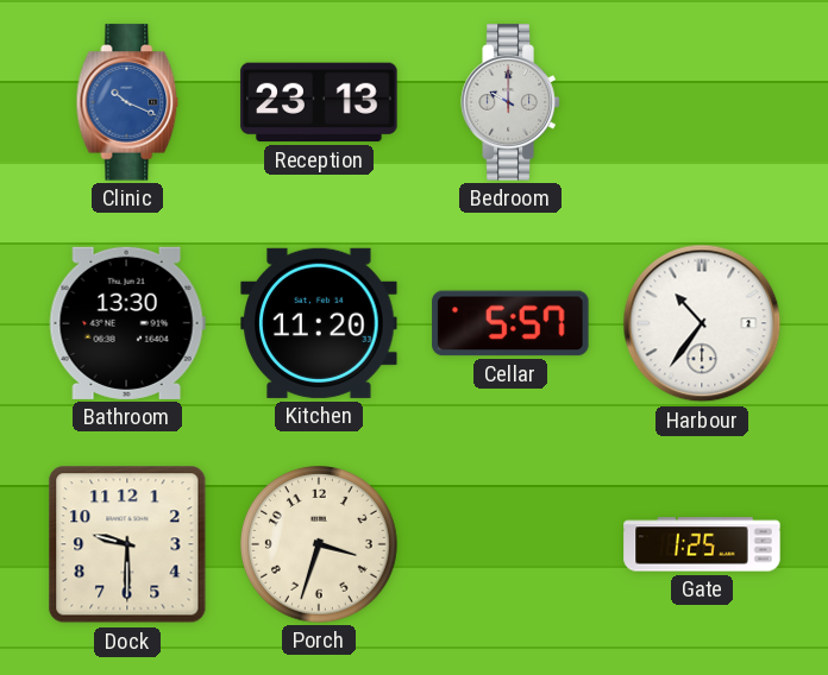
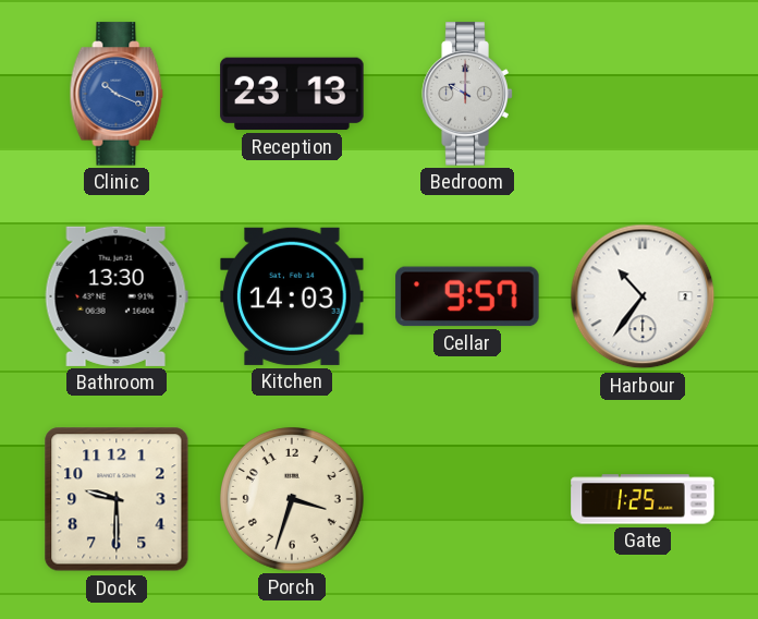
Kitchen: 11:20 -> 14:03
Cellar: 5:57 -> 9:57
